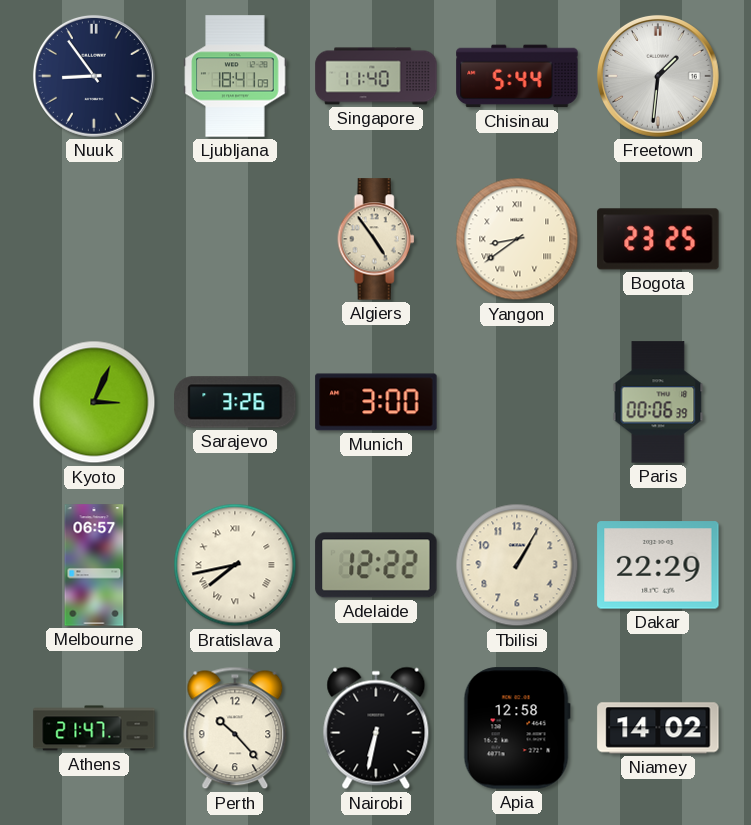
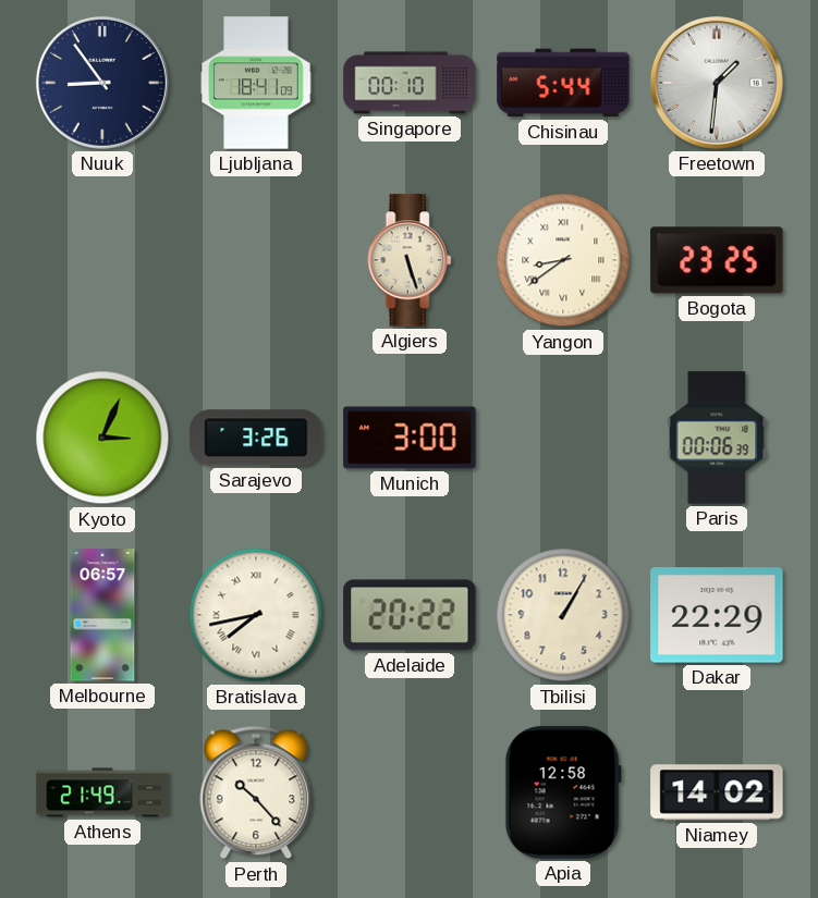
Singapore: 11:40 -> 00:10
Algiers: 4:54 -> 5:27
Adelaide: 12:22 -> 20:22
Athens: 21:47 -> 21:49
Nairobi: 6:32 -> none
